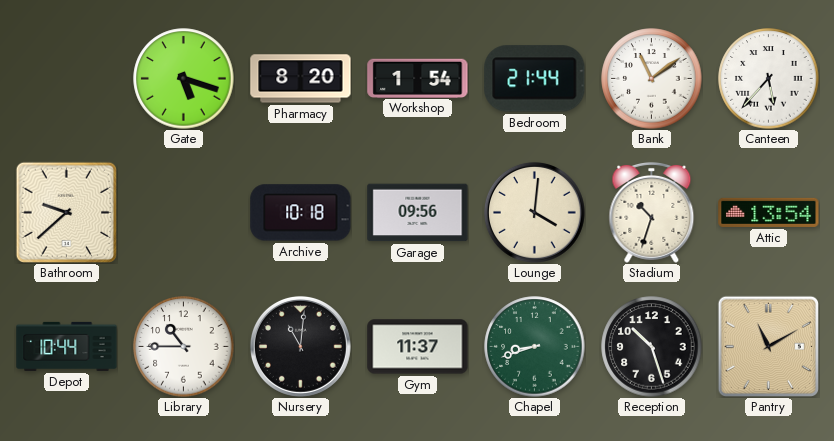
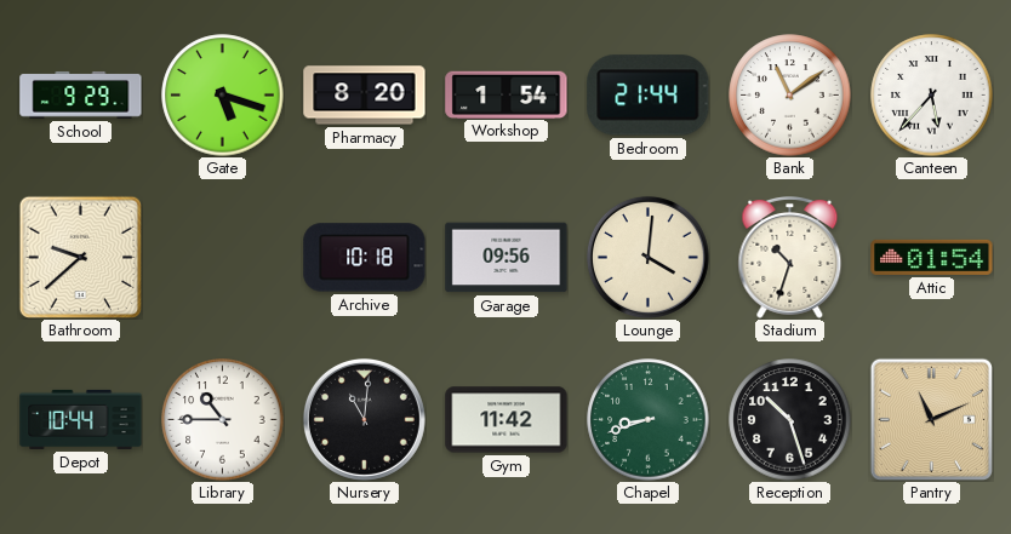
School: none -> 9:29
Attic: 13:54 -> 01:54
Gym: 11:37 -> 11:42
Pantry: 11:10 -> 11:11
